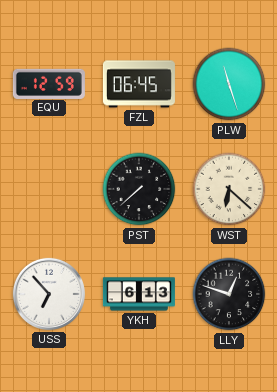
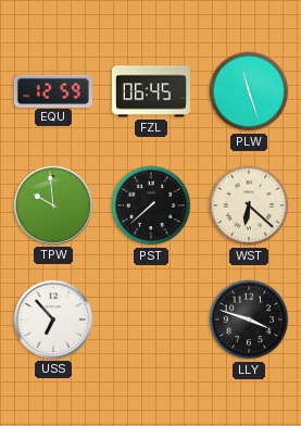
TPW: none -> 9:59
YKH: 6:13 -> none
LLY: 12:48 -> 3:48
